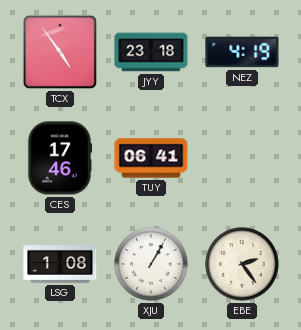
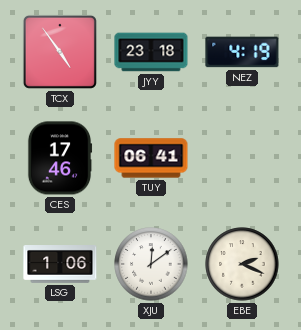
LSG: 1:08 -> 1:06
XJU: 1:05 -> 12:09
EBE: 2:24 -> 2:19
